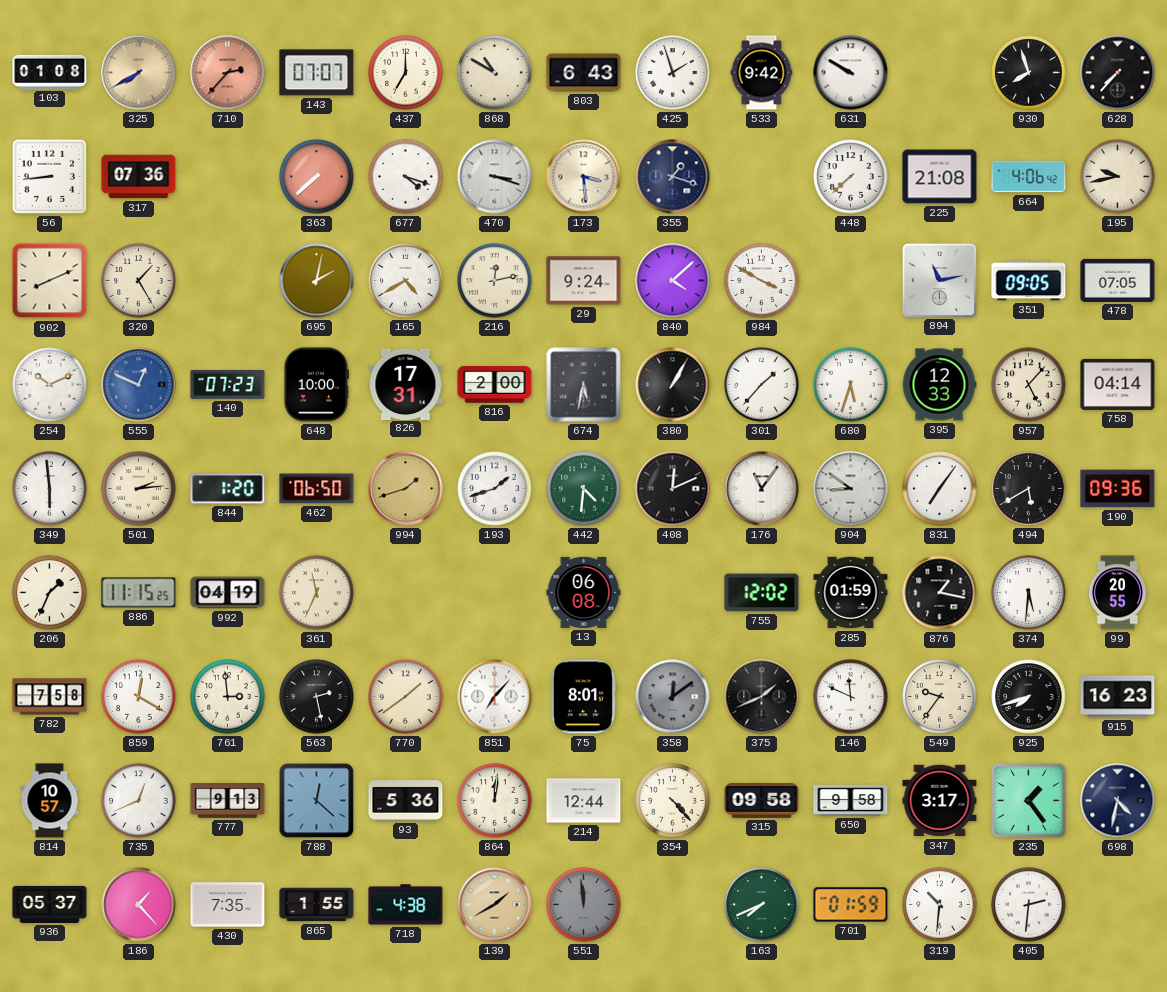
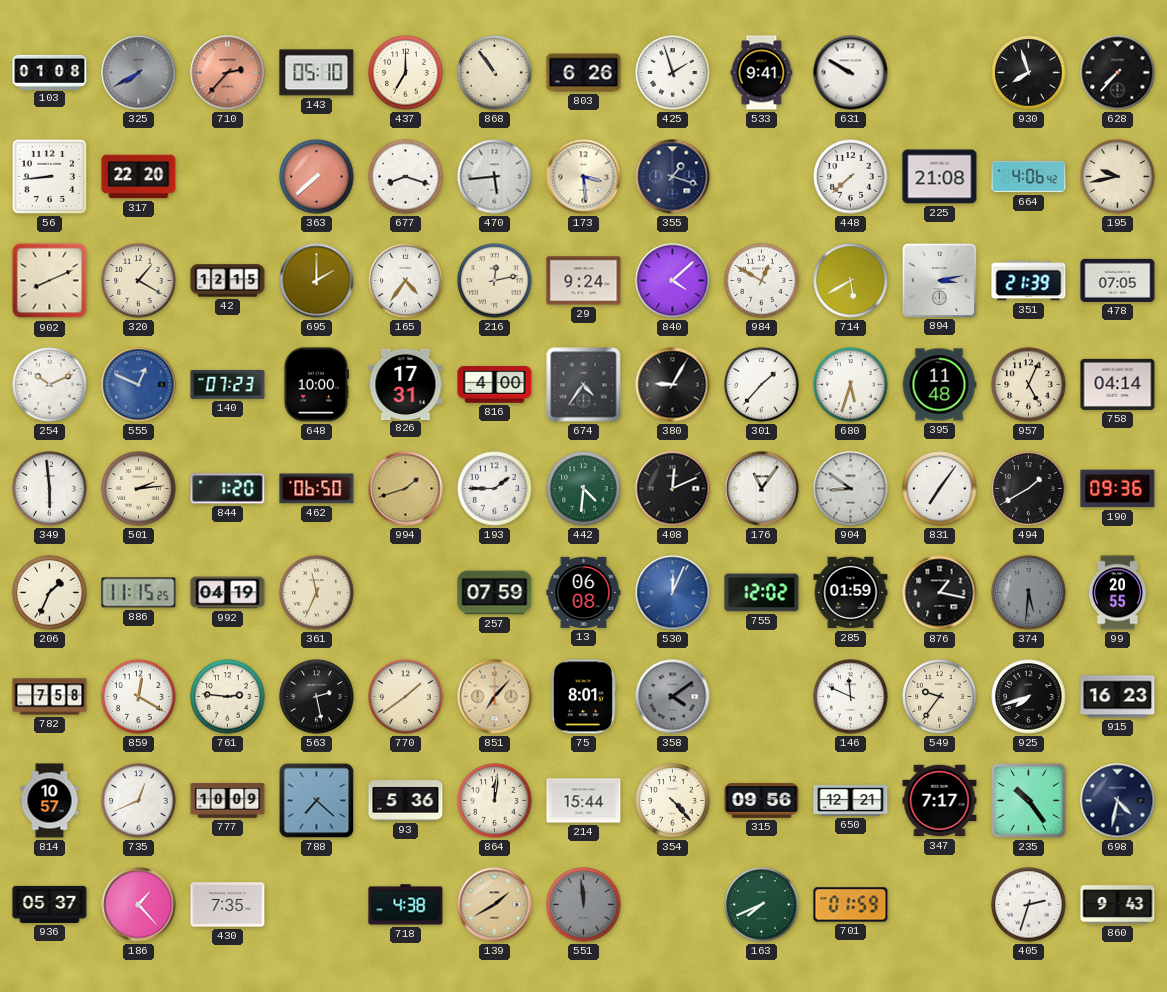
325 dial: champagne -> grey
143: 07:07 -> 05:10
868: 10:50 -> 10:54
803: 6:43 -> 6:26
533: 9:42 -> 9:41
317: 07:36 -> 22:20
677: 4:18 -> 8:18
470: 3:18 -> 5:44
320: 1:25 -> 1:20
42: none -> 12:15
695: 2:02 -> 2:00
165: 4:40 -> 4:36
984: 3:50 -> 12:50
714: none -> 5:40
894: 11:13 -> 3:13
351: 09:05 -> 21:39
816: 2:00 -> 4:00
674: 5:32 -> 4:36
380: 1:05 -> 9:05
395: 12:33 -> 11:48
957: 5:07 -> 5:04
193: 1:42 -> 1:45
494: 5:40 -> 1:40
257: none -> 07:59
530: none -> 12:04
374 dial: white -> grey
761: 2:59 -> 2:46
851 dial: white -> champagne
358: 12:09 -> 4:09
375: 1:41 -> none
777: 9:13 -> 10:09
788: 12:22 -> 7:22
214: 12:44 -> 15:44
315: 09:58 -> 09:56
650: 9:58 -> 12:21
347: 3:17 -> 7:17
235: 1:24 -> 10:24
865: 1:55 -> none
319: 10:31 -> none
405: 2:31 -> 2:33
860: none -> 9:43
